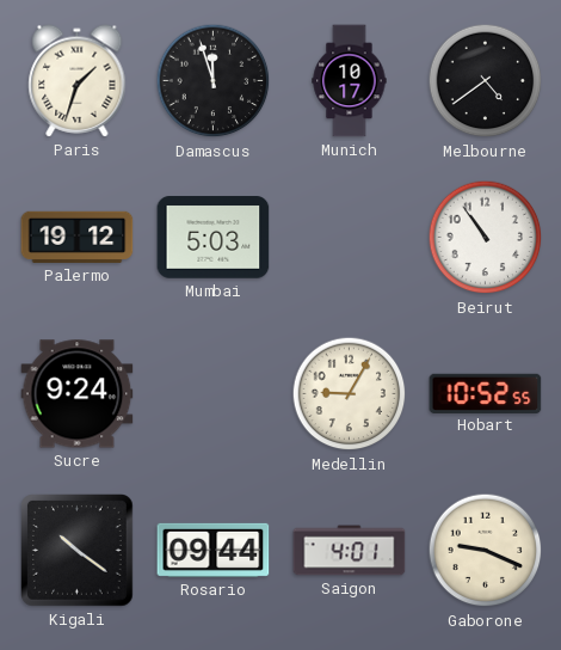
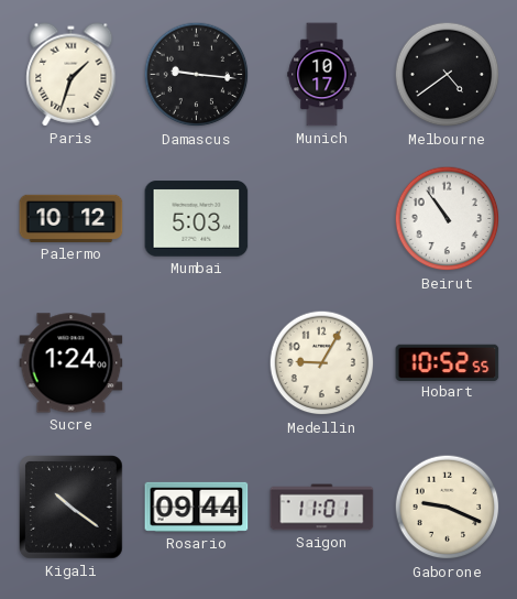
Damascus: 11:57 -> 9:16
Palermo: 19:12 -> 10:12
Sucre: 9:24 -> 1:24
Saigon: 4:01 -> 11:01
